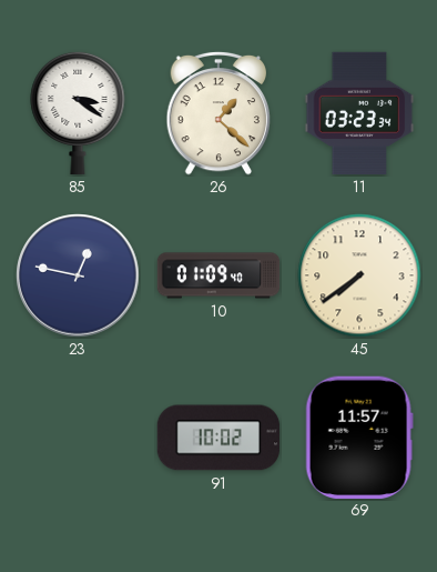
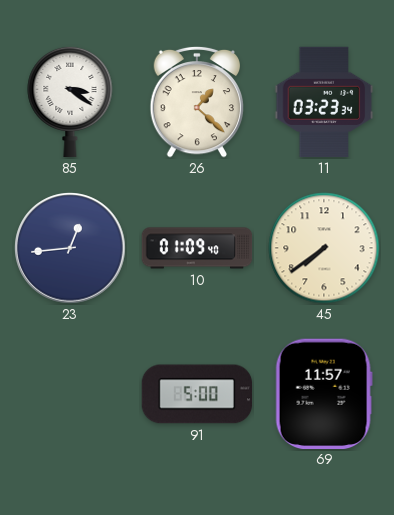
23: 12:47 -> 12:44
91: 10:02 -> 5:00
